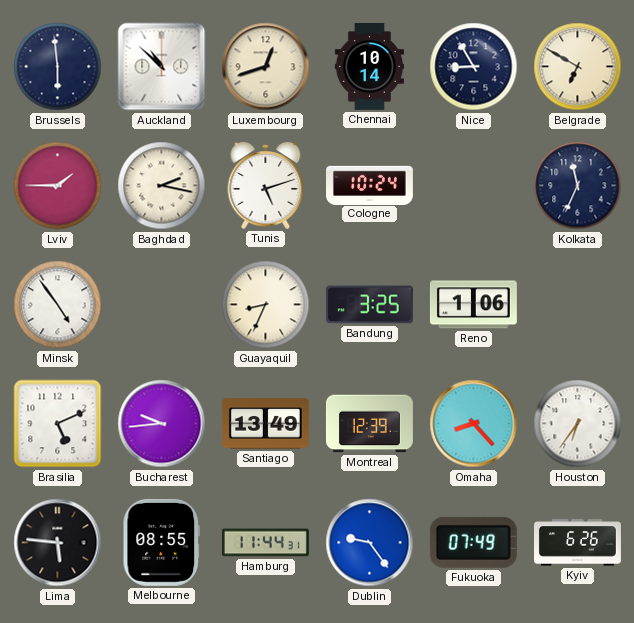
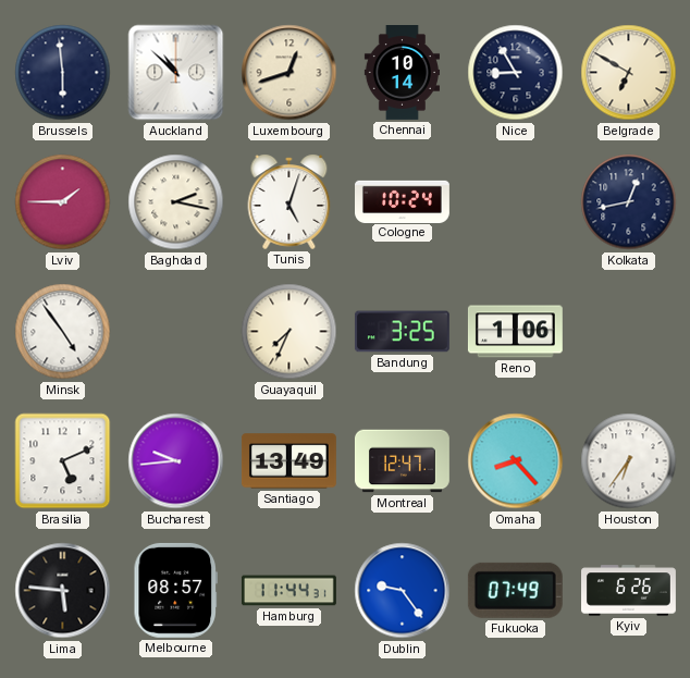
Tunis: 5:12 -> 5:03
Kolkata: 11:34 -> 12:43
Guayaquil: 8:34 -> 7:34
Montreal: 12:39 -> 12:47
Melbourne: 08:55 -> 08:57
